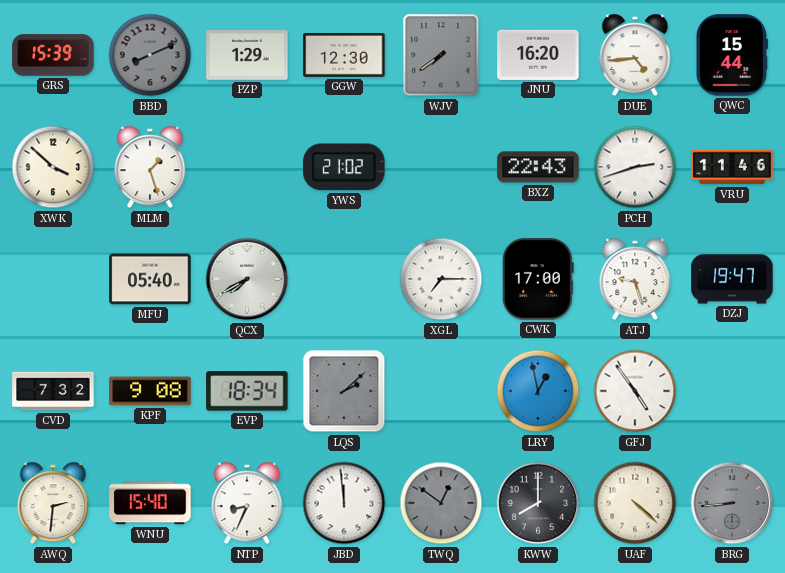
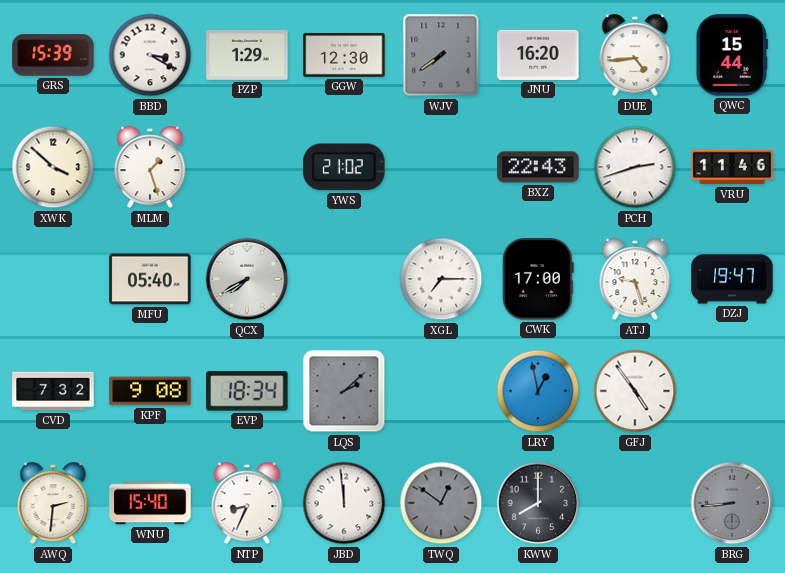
BBD: 8:11 -> 3:20
BBD dial: grey -> white
UAF: 4:22 -> none
